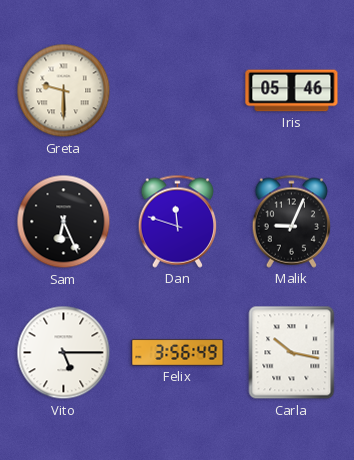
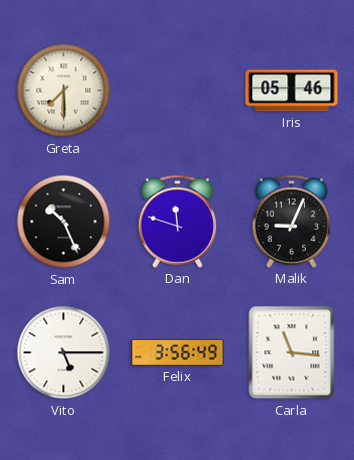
Greta: 9:30 -> 7:30
Sam: 6:26 -> 10:26
Carla: 10:17 -> 11:16
